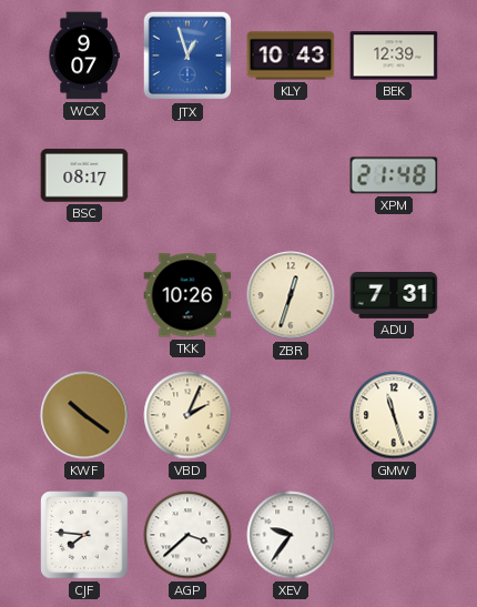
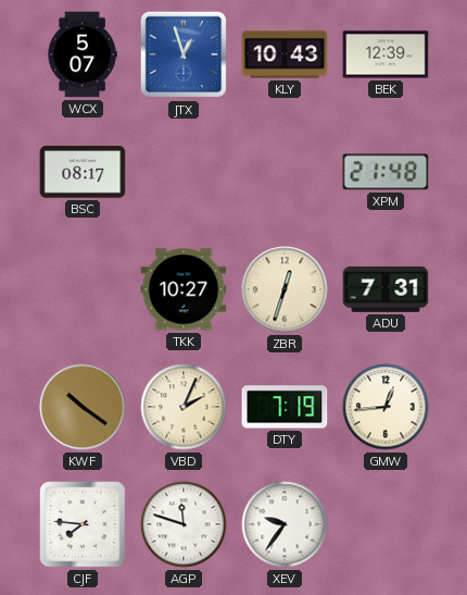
WCX: 9:07 -> 5:07
TKK: 10:26 -> 10:27
DTY: none -> 7:19
GMW: 11:27 -> 12:44
AGP: 3:38 -> 11:48
